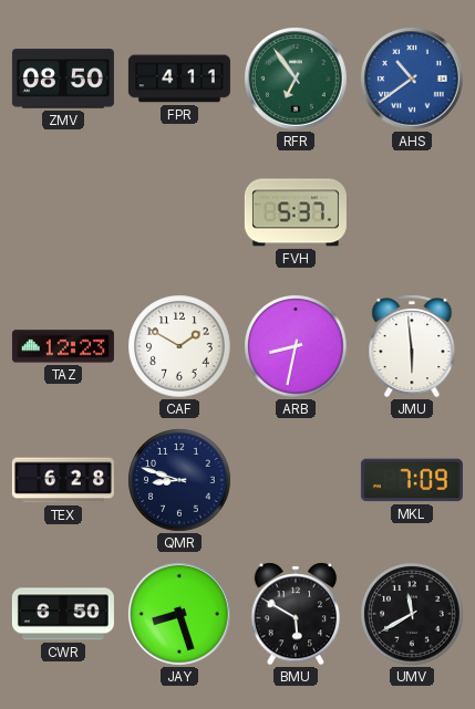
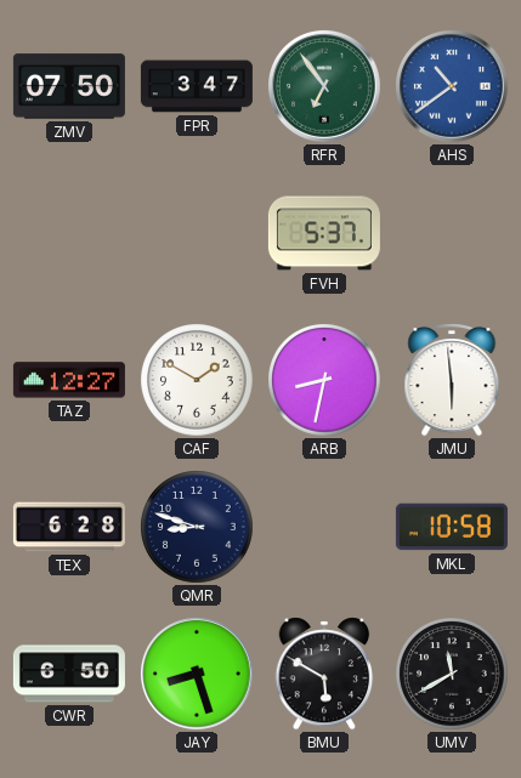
ZMV: 08:50 -> 07:50
FPR: 4:11 -> 3:47
TAZ: 12:23 -> 12:27
MKL: 7:09 -> 10:58
